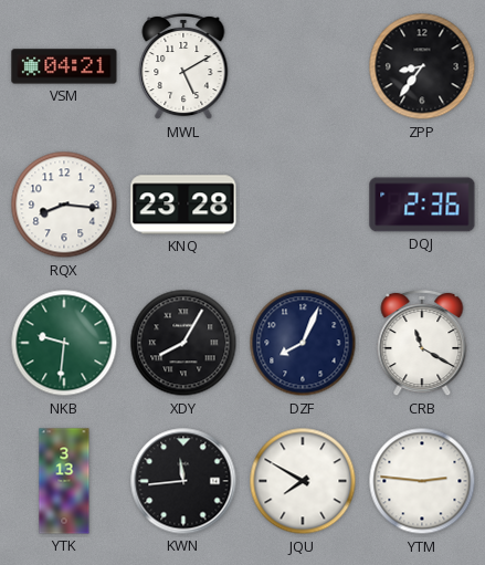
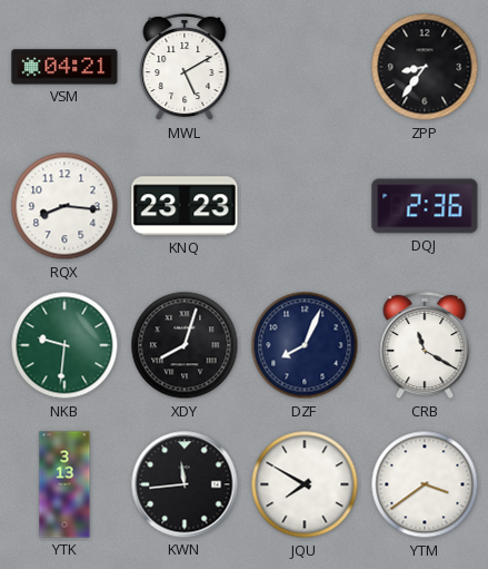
KNQ: 23:28 -> 23:23
XDY: 8:05 -> 8:03
YTM: 2:46 -> 3:39
